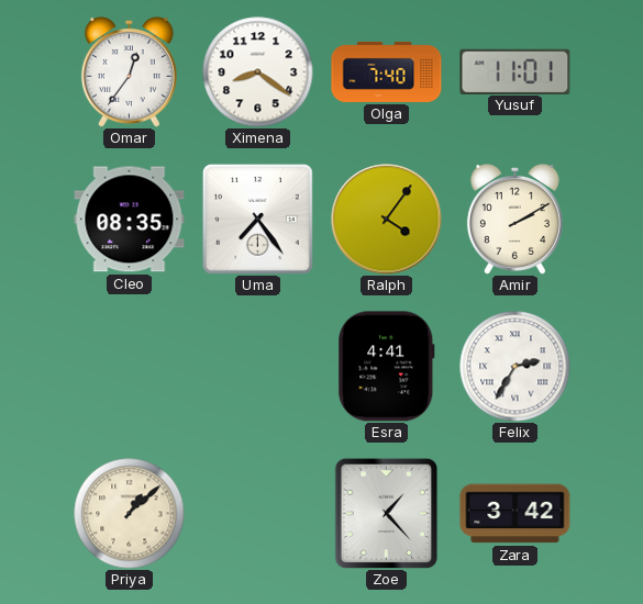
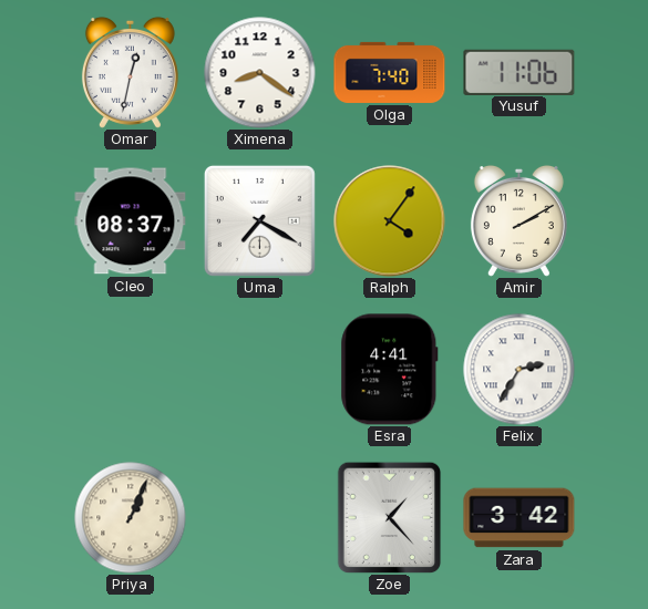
Omar: 12:36 -> 12:32
Yusuf: 11:01 -> 11:06
Cleo: 08:35 -> 08:37
Uma: 7:24 -> 7:20
Priya: 1:08 -> 1:04
